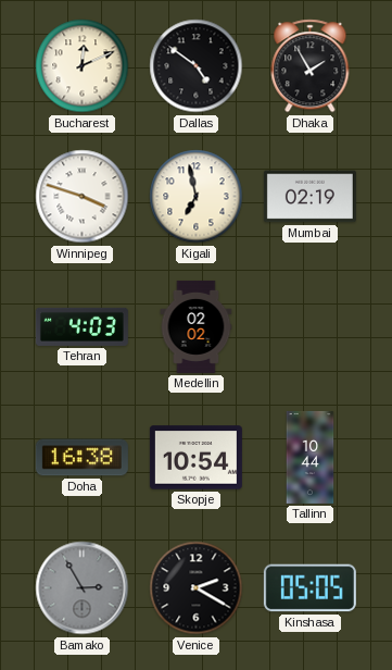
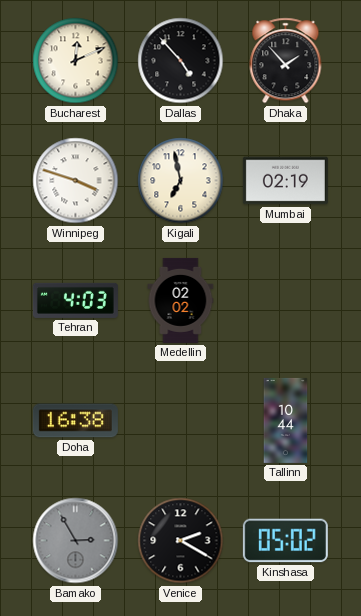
Dallas: 4:51 -> 4:53
Dhaka: 1:55 -> 1:53
Skopje: 10:54 -> none
Kinshasa: 05:05 -> 05:02
